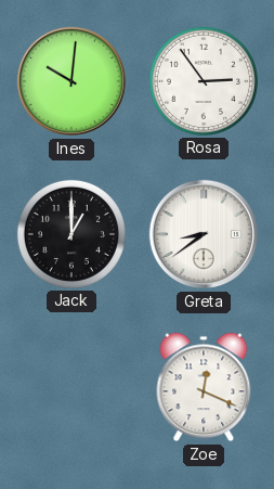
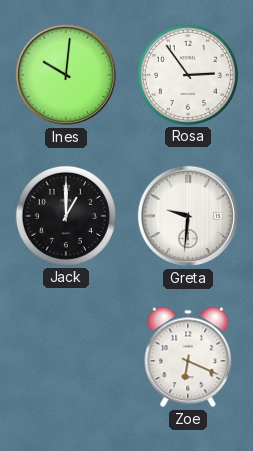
Greta: 8:39 -> 9:31
Zoe: 12:19 -> 6:19
